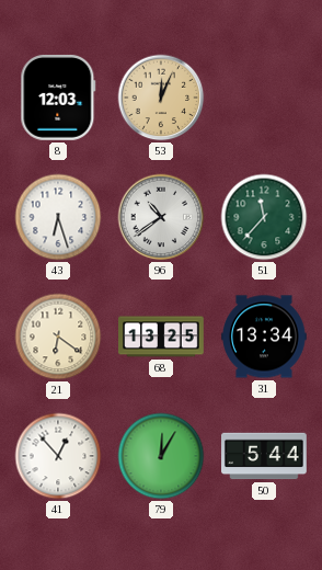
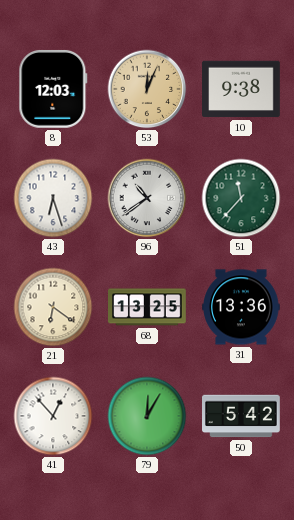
10: none -> 9:38
31: 13:34 -> 13:36
50: 5:44 -> 5:42
